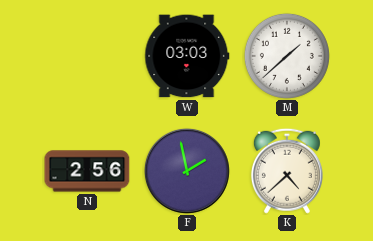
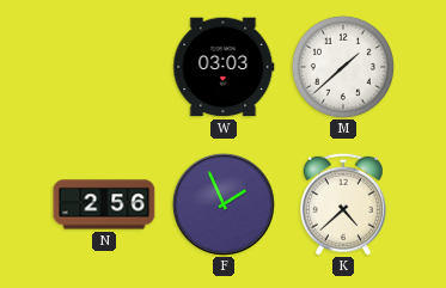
F: 1:58 -> 1:56
